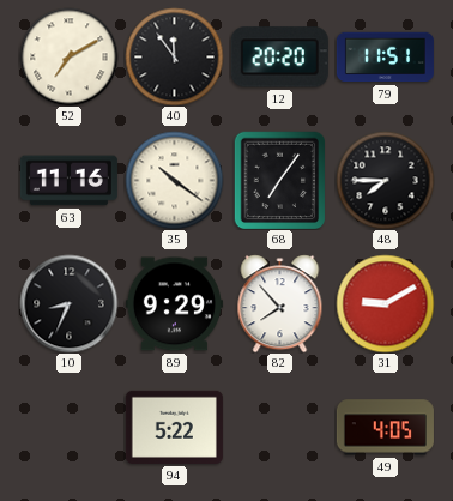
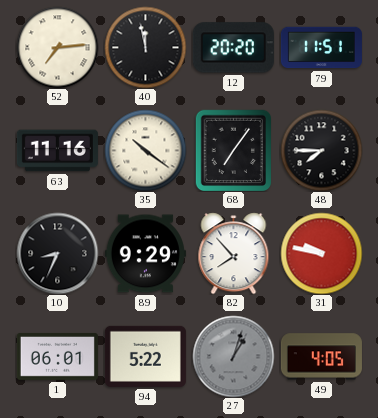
52: 7:10 -> 7:14
40: 11:54 -> 11:58
31: 9:10 -> 9:47
1: none -> 06:01
27: none -> 1:03
